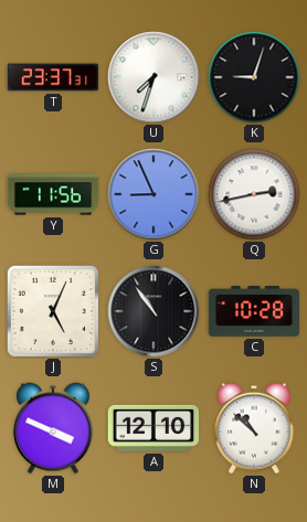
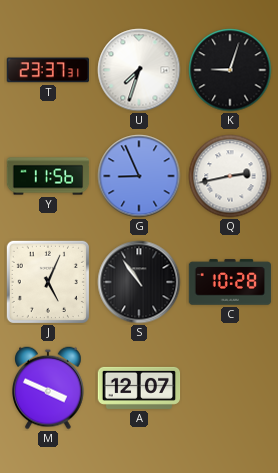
A: 12:10 -> 12:07
N: 10:52 -> none
